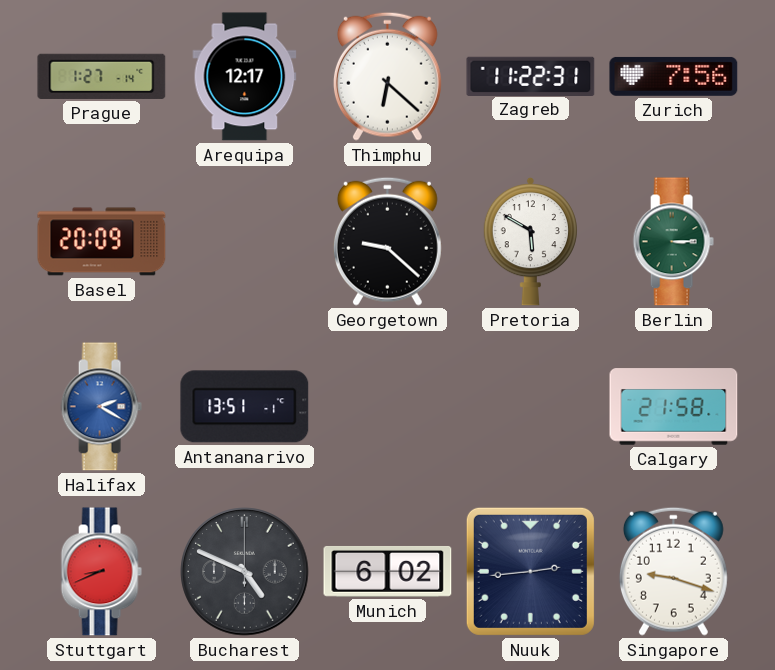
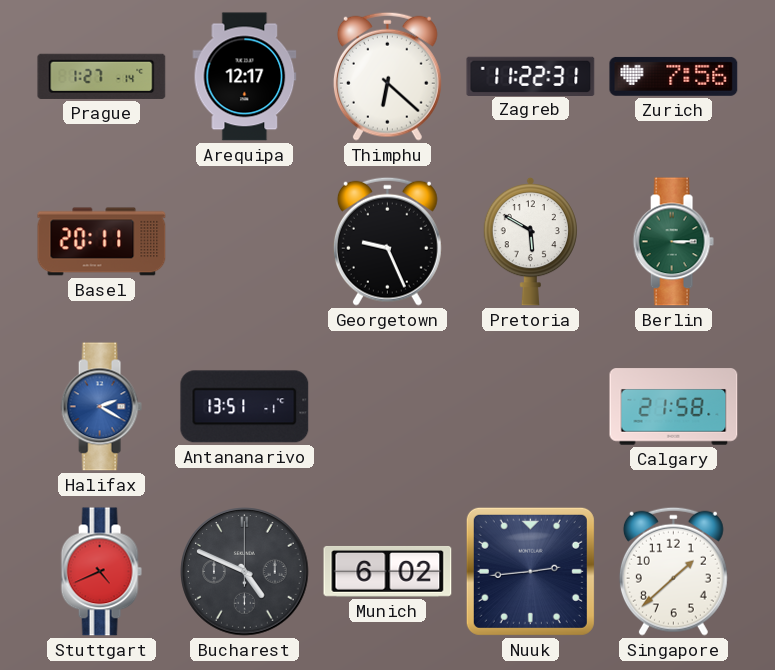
Basel: 20:09 -> 20:11
Georgetown: 9:22 -> 9:26
Stuttgart: 8:41 -> 4:41
Singapore: 9:18 -> 1:38
